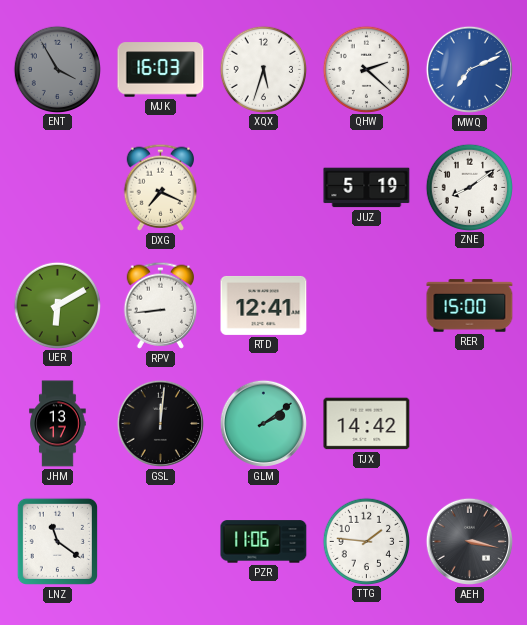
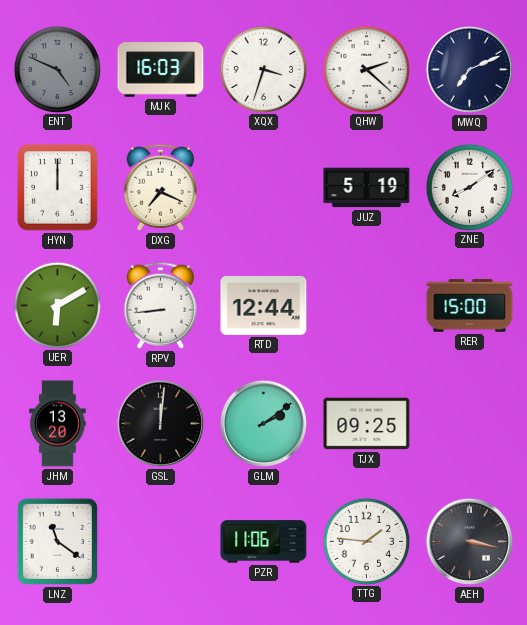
ENT: 3:55 -> 4:49
XQX: 5:33 -> 3:33
MWQ dial: blue -> navy
HYN: none -> 12:00
RTD: 12:41 -> 12:44
JHM: 13:17 -> 13:20
TJX: 14:42 -> 09:25
